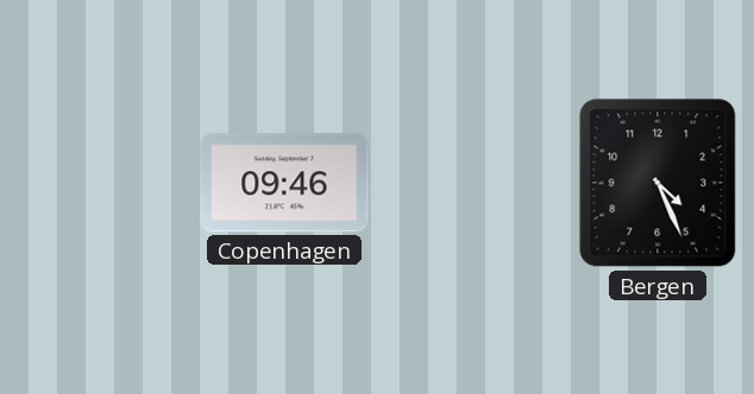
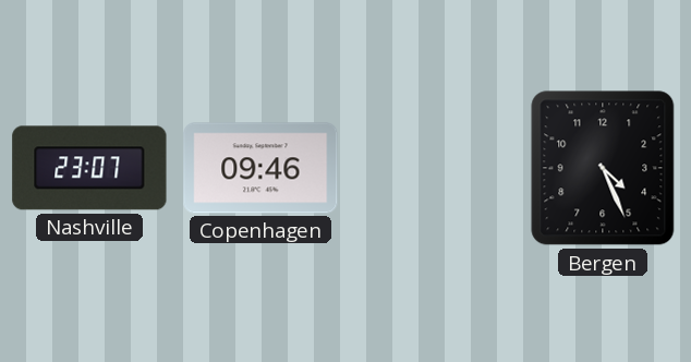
Nashville: none -> 23:07
